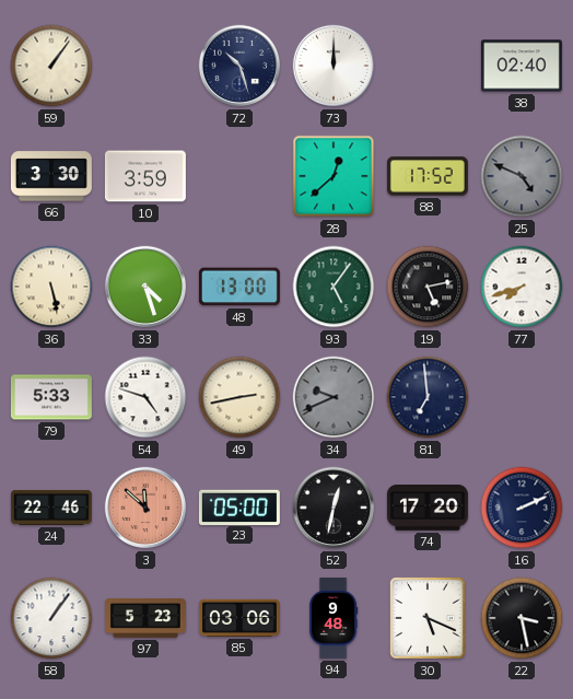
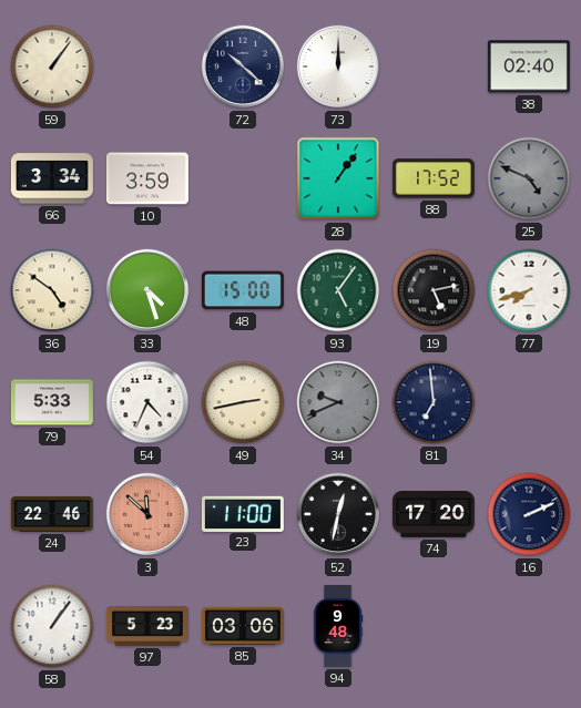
72: 10:27 -> 10:22
66: 3:30 -> 3:34
28: 12:38 -> 1:06
36: 5:28 -> 4:51
48: 13:00 -> 15:00
54: 4:48 -> 4:34
23: 05:00 -> 11:00
30: 5:19 -> none
22: 3:28 -> none
